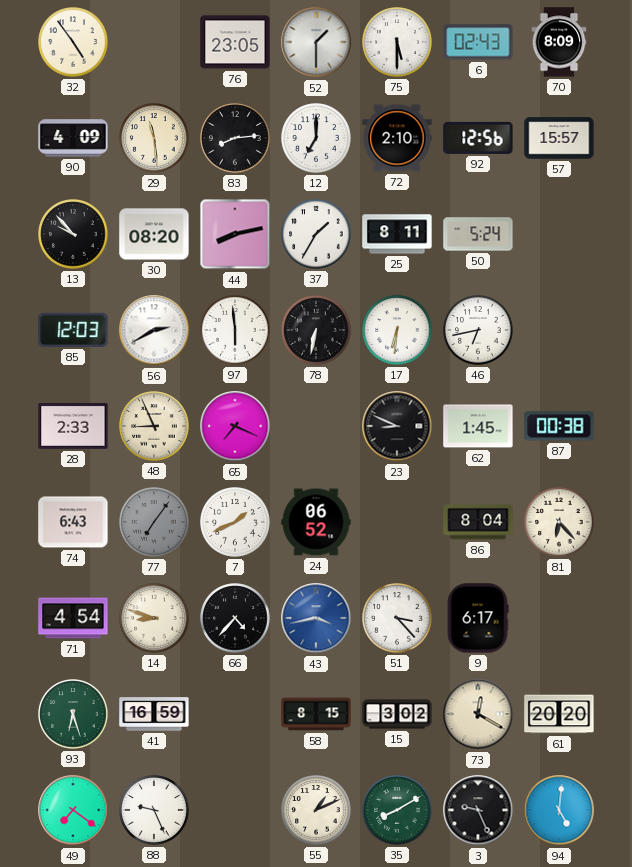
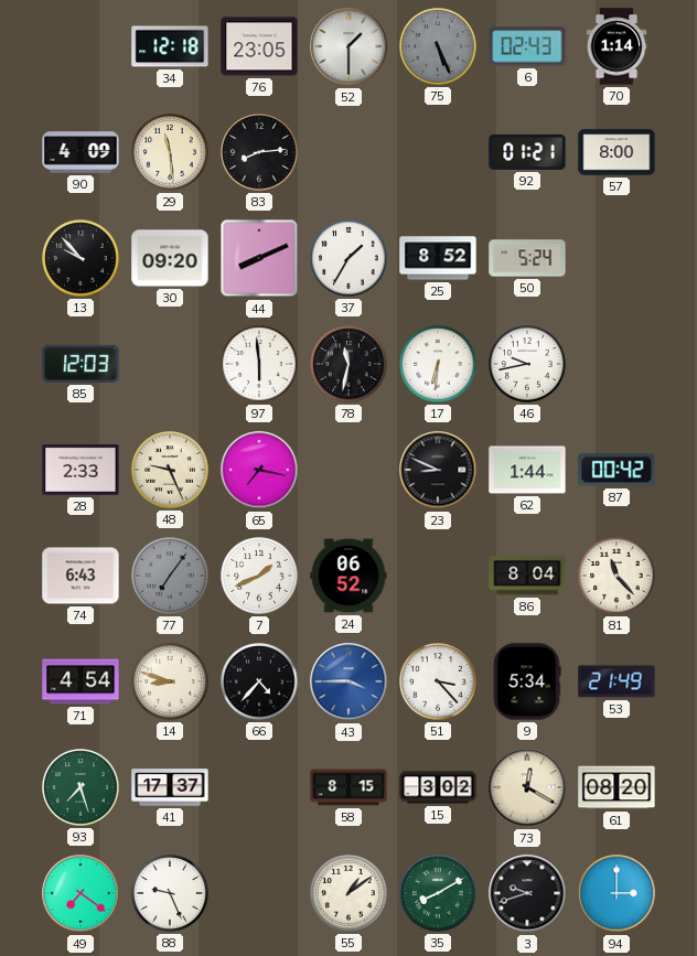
32: 4:54 -> none
34: none -> 12:18
75: 5:30 -> 5:26
75 dial: white -> grey
70: 8:09 -> 1:14
12: 7:00 -> none
72: 2:10 -> none
92: 12:56 -> 01:21
57: 15:57 -> 8:00
30: 08:20 -> 09:20
44: 8:13 -> 8:11
25: 8:11 -> 8:52
56: 2:40 -> none
78: 6:32 -> 11:32
46: 6:43 -> 9:43
48: 8:56 -> 9:26
65: 7:19 -> 7:17
62: 1:45 -> 1:44
87: 00:38 -> 00:42
81: 6:23 -> 11:23
43: 3:43 -> 3:45
9: 6:17 -> 5:34
53: none -> 21:49
93: 6:27 -> 7:27
41: 16:59 -> 17:37
61: 20:20 -> 08:20
55: 1:11 -> 1:09
3: 9:26 -> 9:42
94: 5:01 -> 3:00
